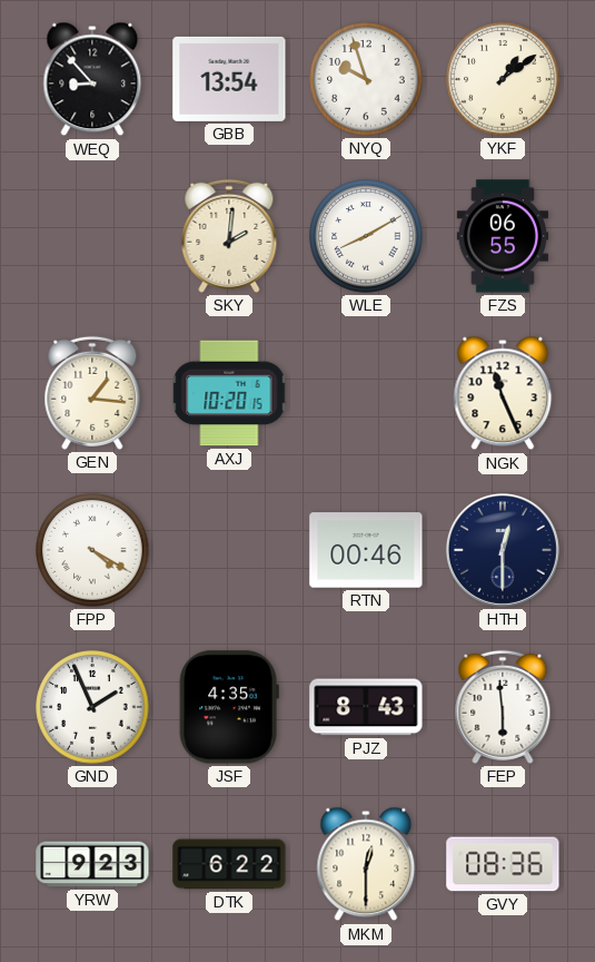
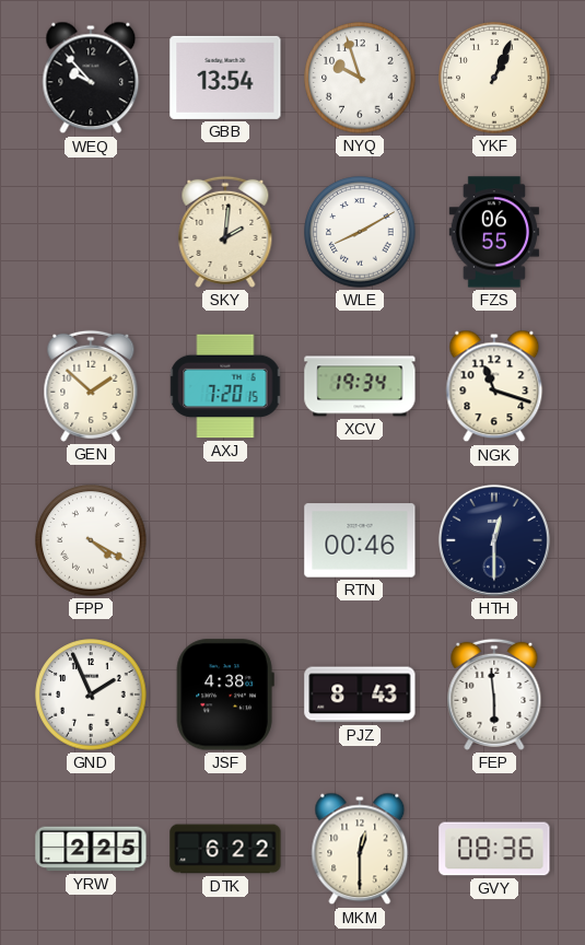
WEQ: 8:53 -> 9:53
YKF: 1:09 -> 1:04
GEN: 1:16 -> 1:52
AXJ: 10:20 -> 7:20
XCV: none -> 19:34
NGK: 11:26 -> 11:18
JSF: 4:35 -> 4:38
YRW: 9:23 -> 2:25
